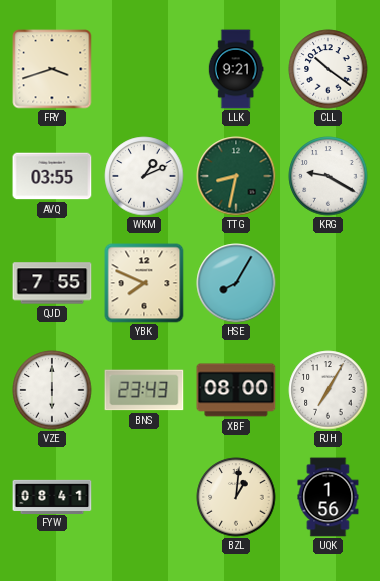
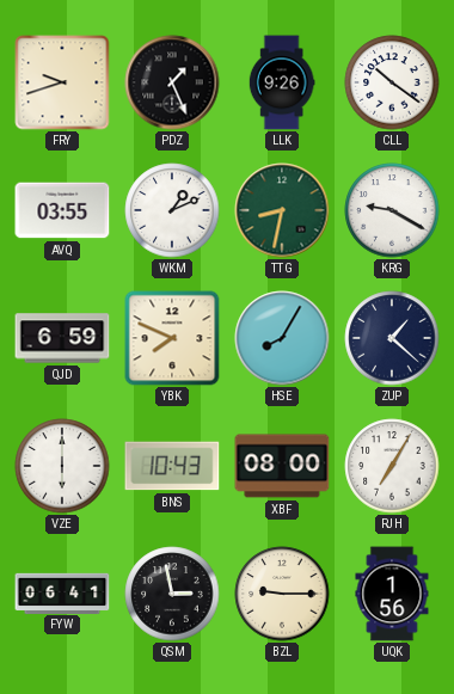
FRY: 3:42 -> 9:42
PDZ: none -> 1:26
LLK: 9:21 -> 9:26
QJD: 7:55 -> 6:59
ZUP: none -> 1:22
BNS: 23:43 -> 10:43
FYW: 08:41 -> 06:41
QSM: none -> 2:58
BZL: 1:01 -> 9:15
